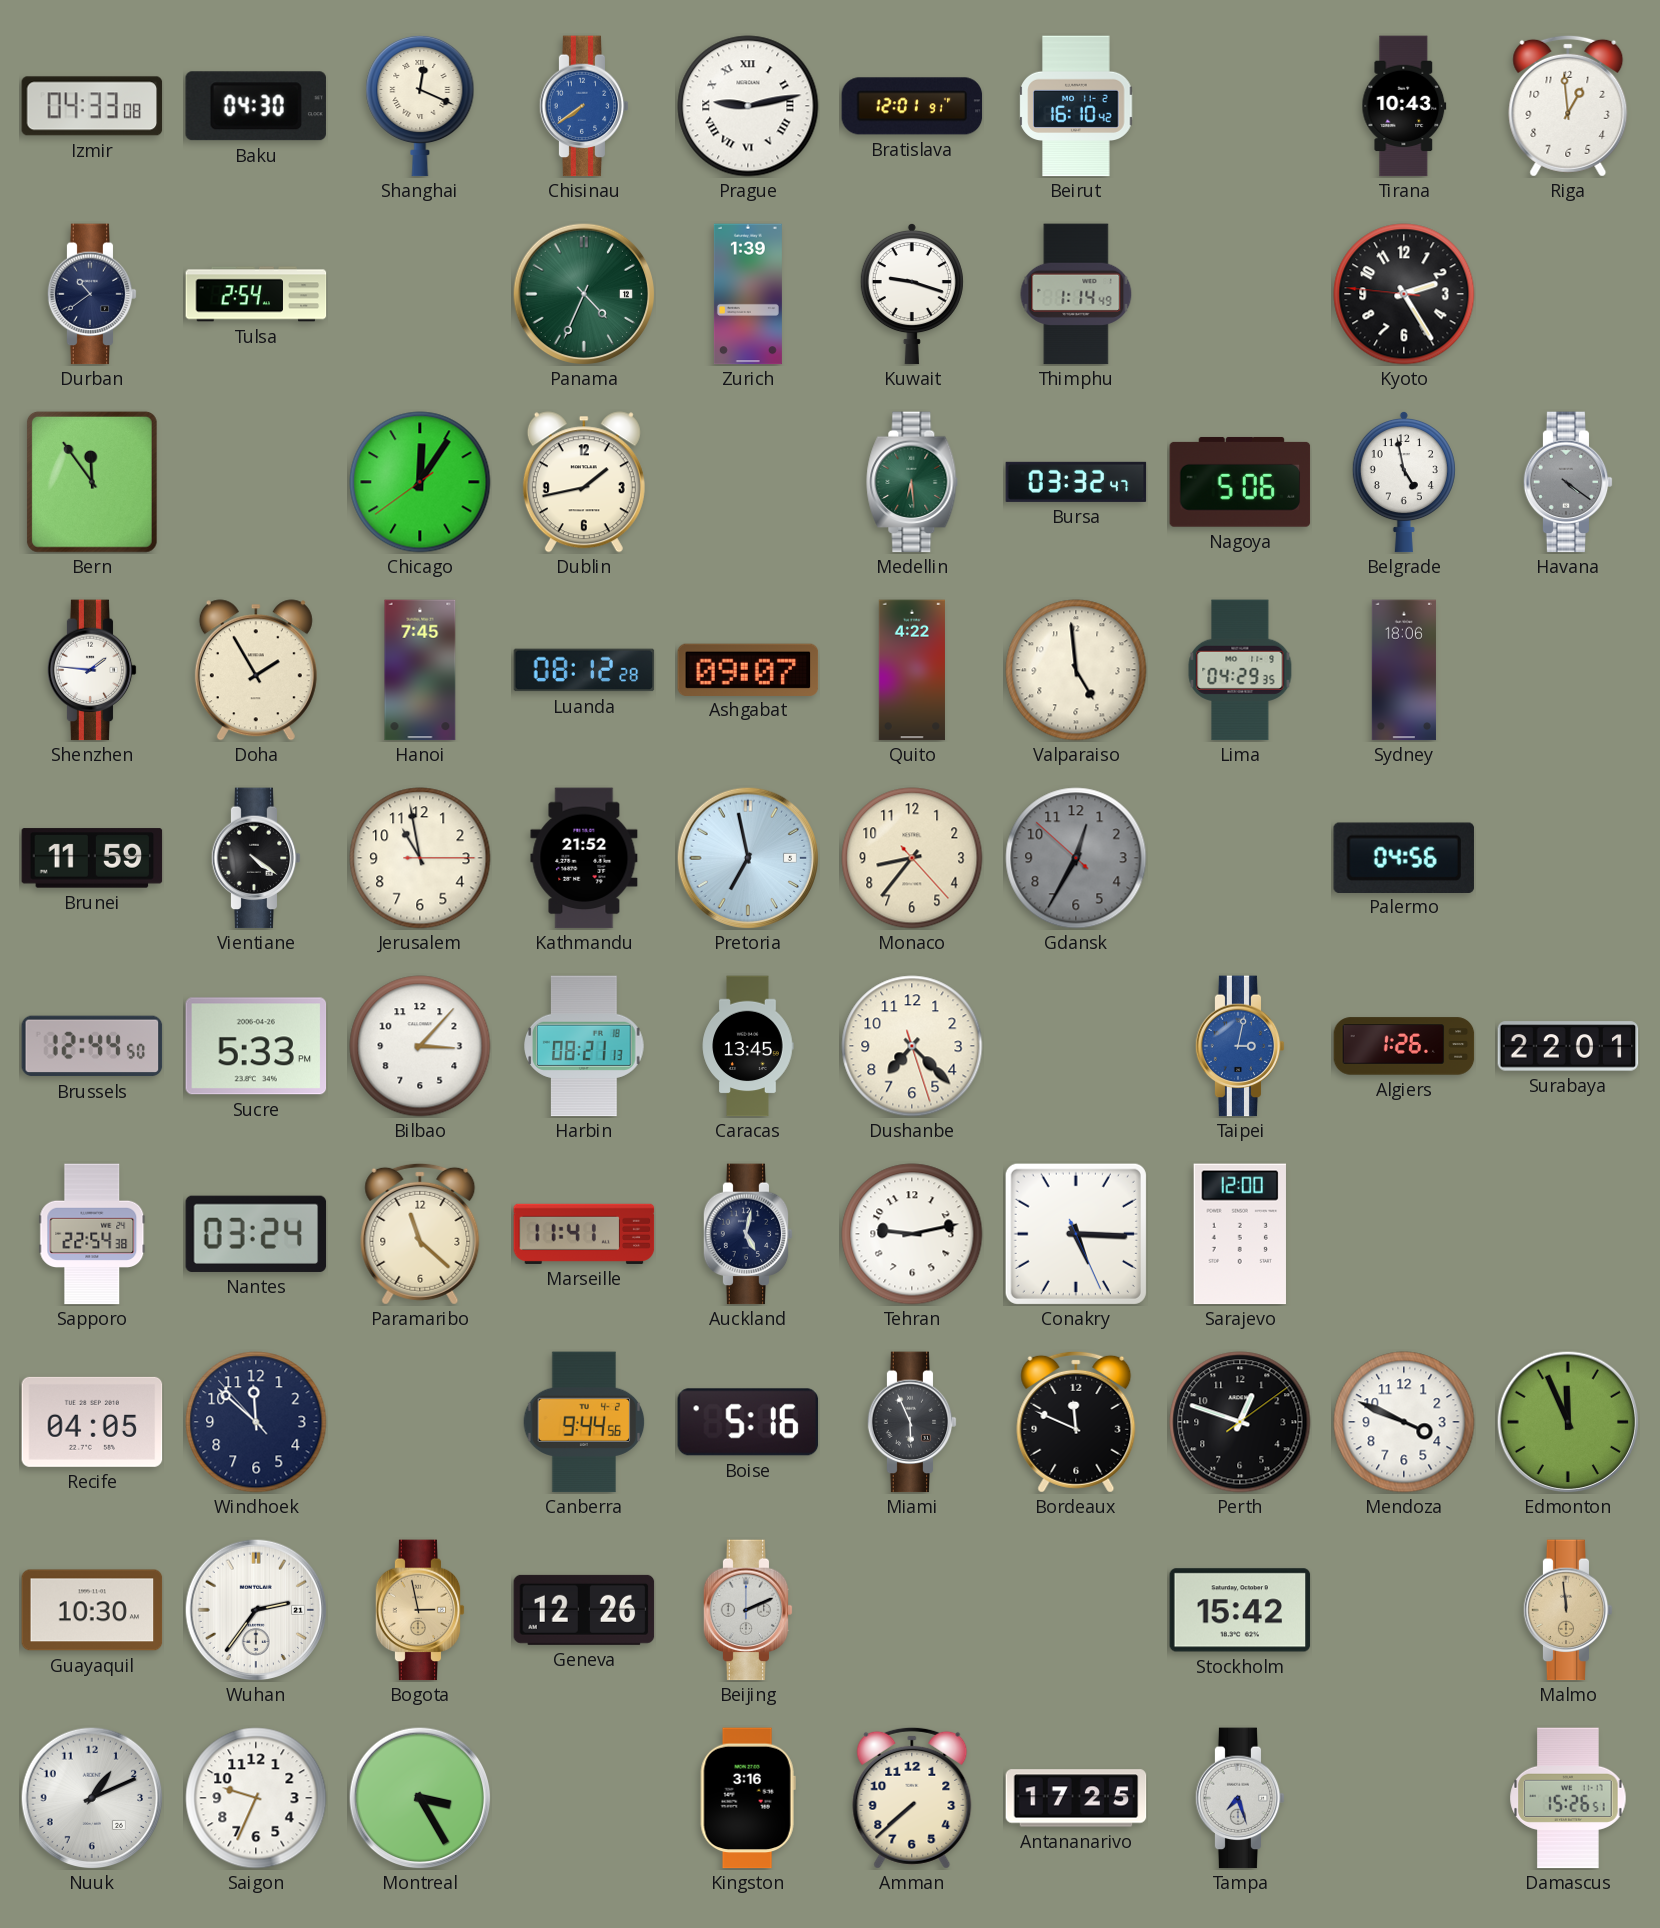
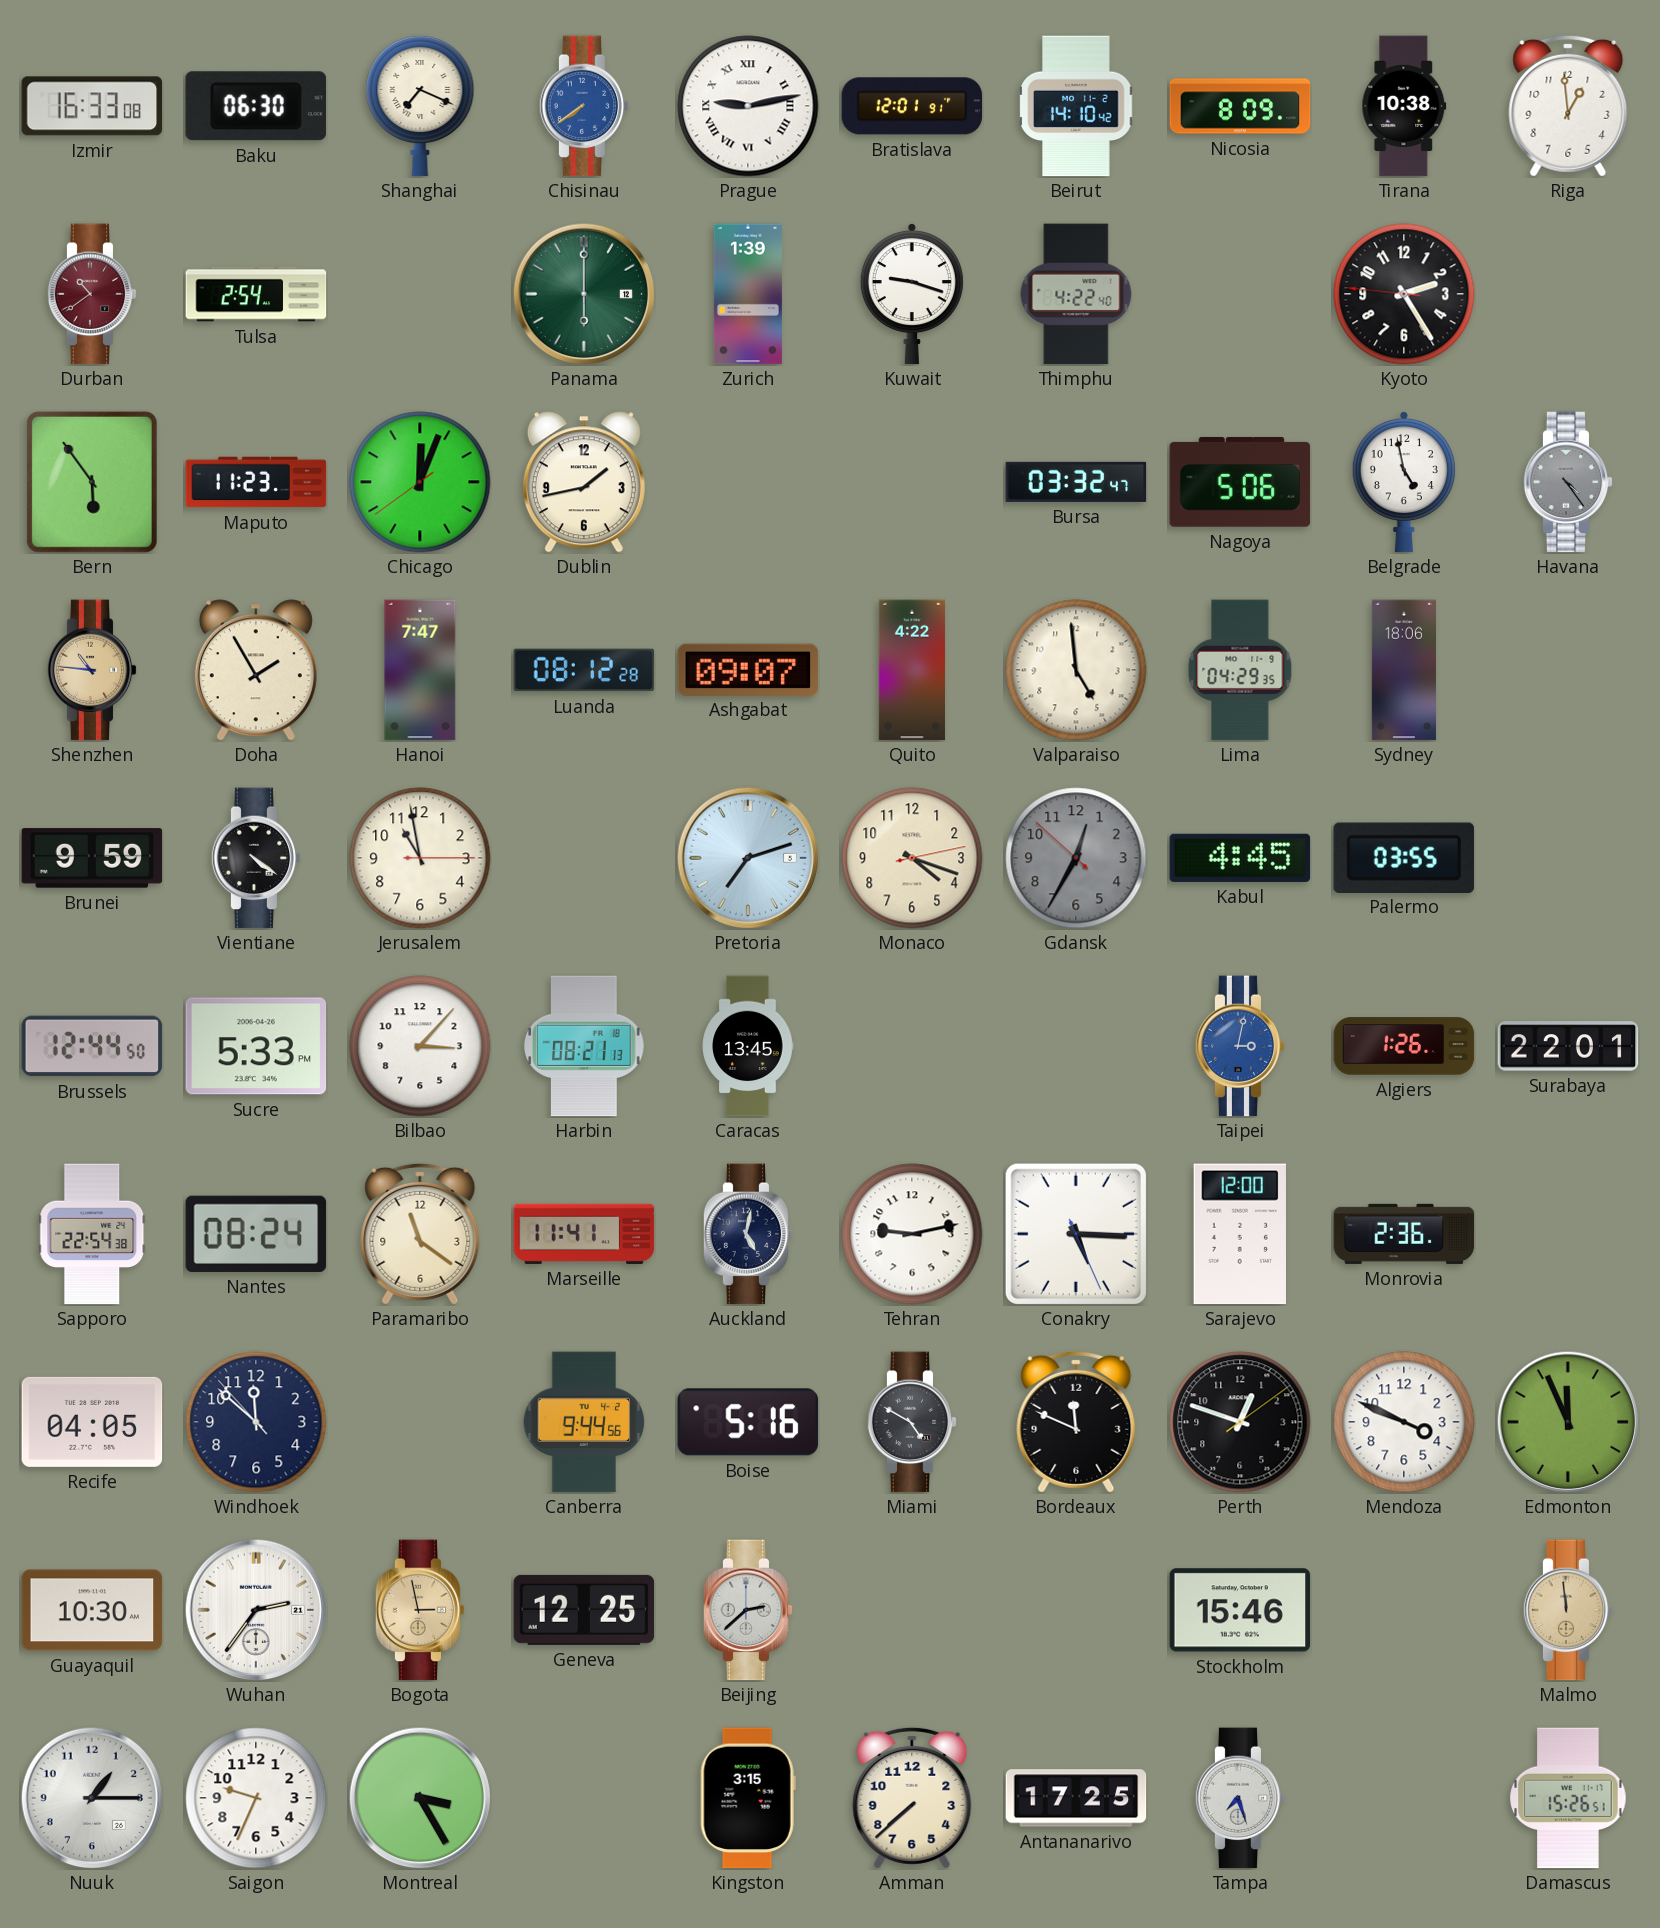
Izmir: 04:33 -> 16:33
Baku: 04:30 -> 06:30
Shanghai: 12:19 -> 7:19
Beirut: 16:10 -> 14:10
Nicosia: none -> 8:09
Tirana: 10:43 -> 10:38
Durban dial: navy -> burgundy
Panama: 4:34 -> 6:00
Thimphu: 1:14 -> 4:22
Bern: 11:54 -> 5:54
Maputo: none -> 11:23
Chicago: 12:05 -> 12:03
Medellin: 6:29 -> none
Havana: 4:21 -> 4:24
Shenzhen: 1:46 -> 10:46
Shenzhen dial: white -> champagne
Hanoi: 7:45 -> 7:47
Brunei: 11:59 -> 9:59
Kathmandu: 21:52 -> none
Pretoria: 6:58 -> 7:12
Monaco: 8:36 -> 4:18
Kabul: none -> 4:45
Palermo: 04:56 -> 03:55
Dushanbe: 7:22 -> none
Nantes: 03:24 -> 08:24
Paramaribo: 11:22 -> 11:21
Monrovia: none -> 2:36
Miami: 5:56 -> 4:50
Geneva: 12:26 -> 12:25
Beijing: 2:11 -> 2:38
Stockholm: 15:42 -> 15:46
Nuuk: 1:11 -> 1:15
Kingston: 3:16 -> 3:15
